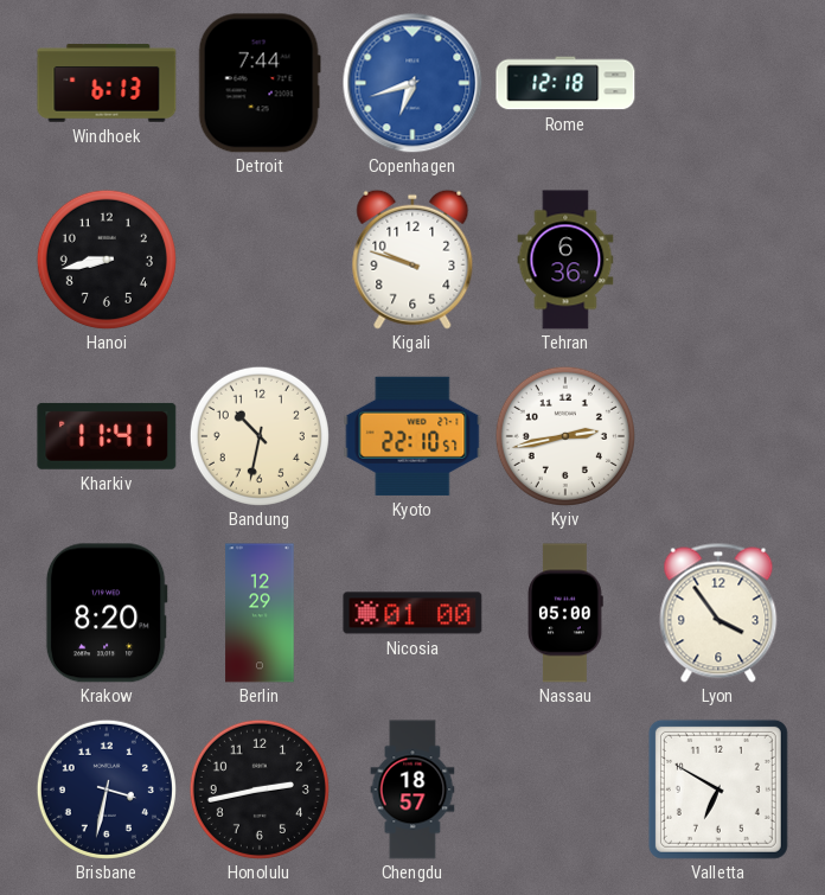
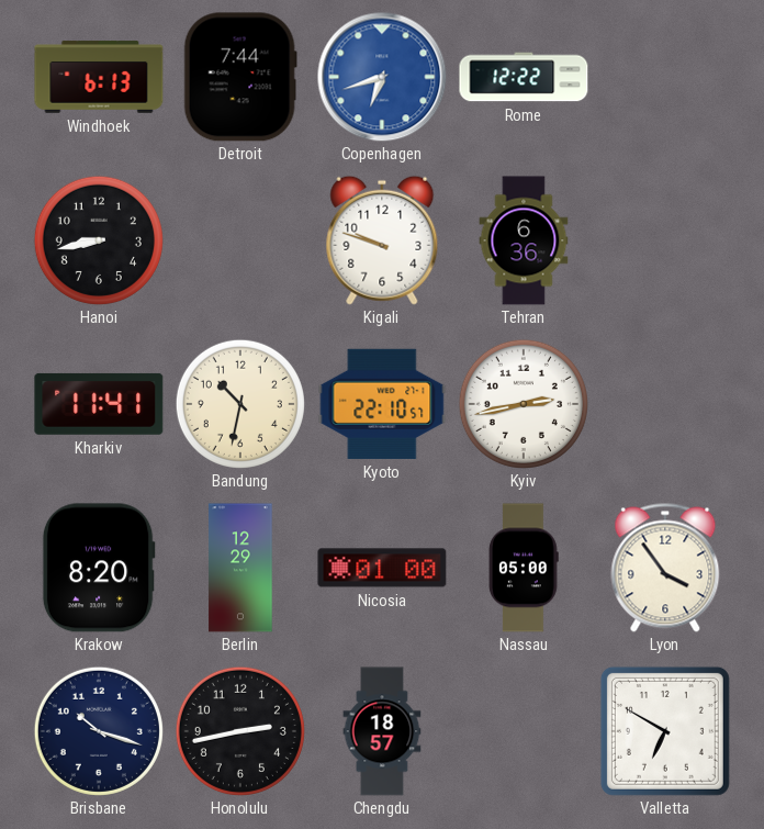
Rome: 12:18 -> 12:22
Brisbane: 3:32 -> 10:18
